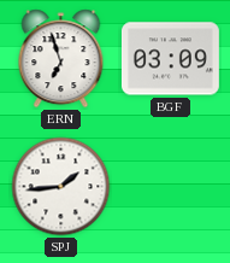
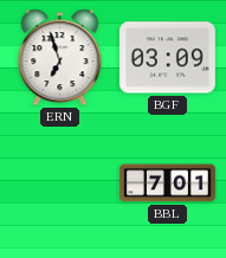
SPJ: 1:44 -> none
BBL: none -> 7:01
